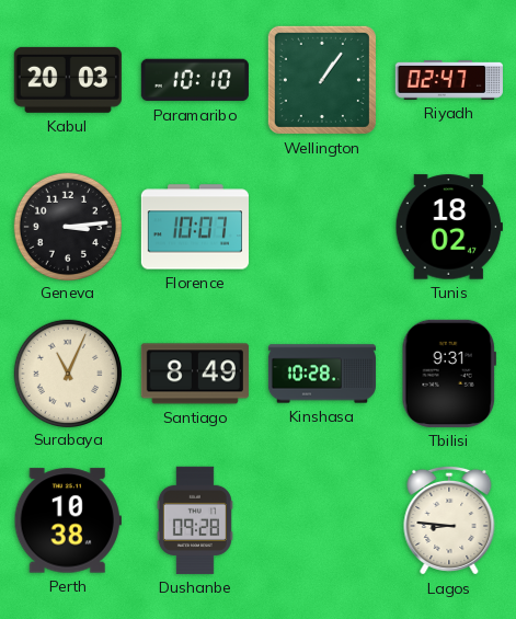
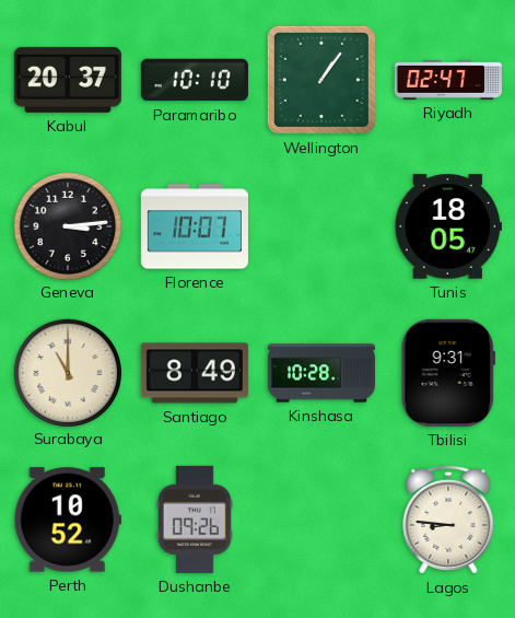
Kabul: 20:03 -> 20:37
Tunis: 18:02 -> 18:05
Surabaya: 11:04 -> 11:00
Perth: 10:38 -> 10:52
Dushanbe: 09:28 -> 09:26
